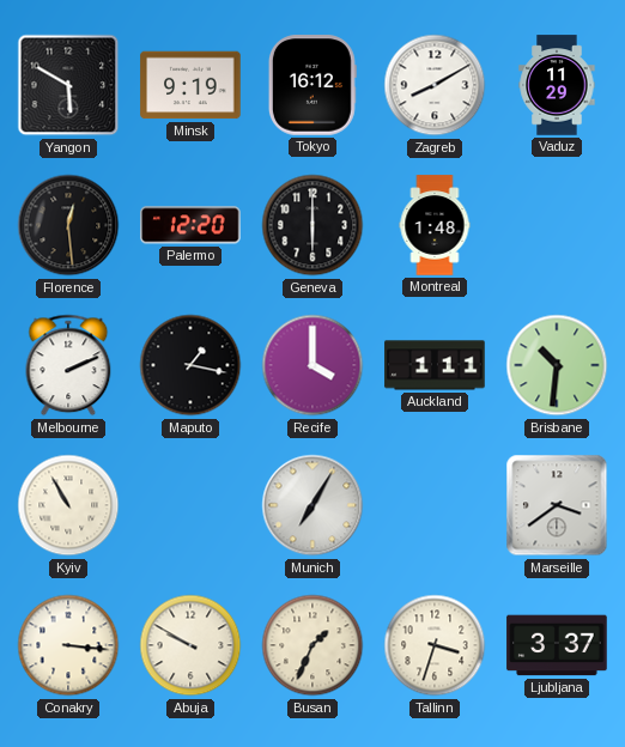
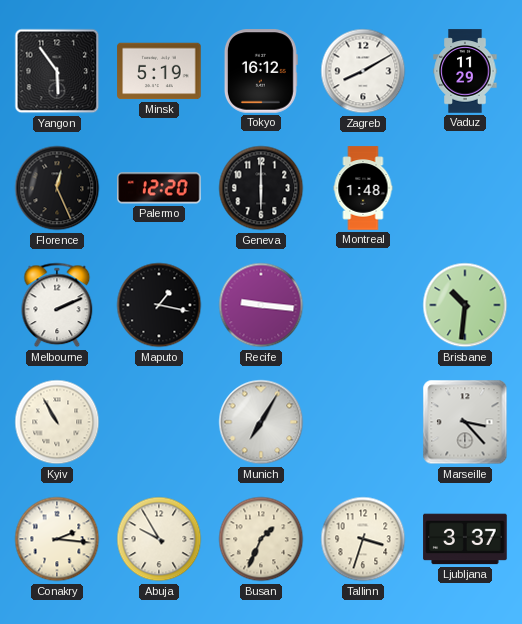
Yangon: 5:50 -> 5:54
Minsk: 9:19 -> 5:19
Florence: 12:29 -> 12:26
Recife: 4:00 -> 9:16
Auckland: 1:11 -> none
Marseille: 3:39 -> 3:23
Conakry: 3:16 -> 2:16
Abuja: 9:50 -> 9:55
